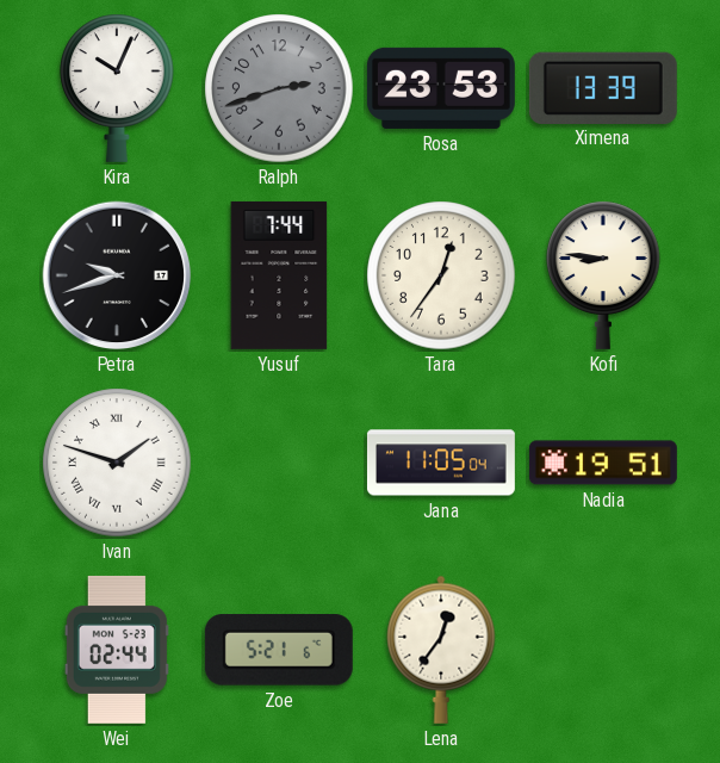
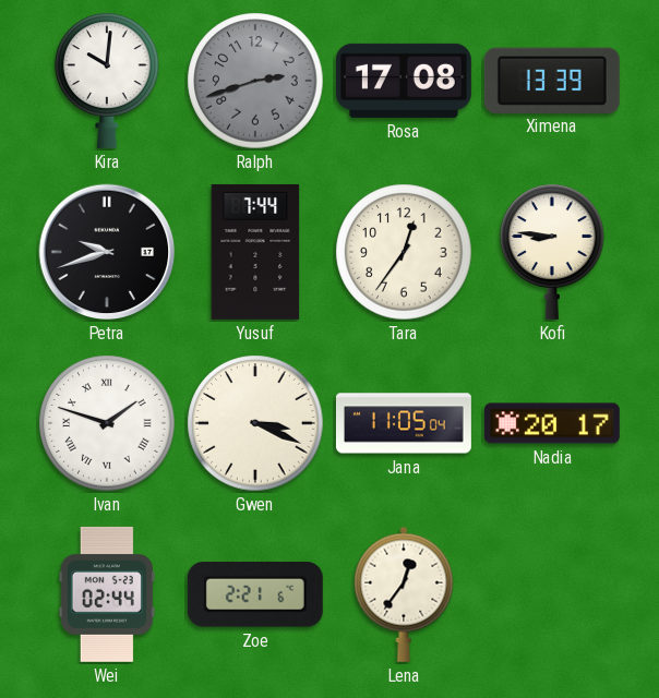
Kira: 10:04 -> 10:01
Rosa: 23:53 -> 17:08
Gwen: none -> 3:19
Nadia: 19:51 -> 20:17
Zoe: 5:21 -> 2:21
